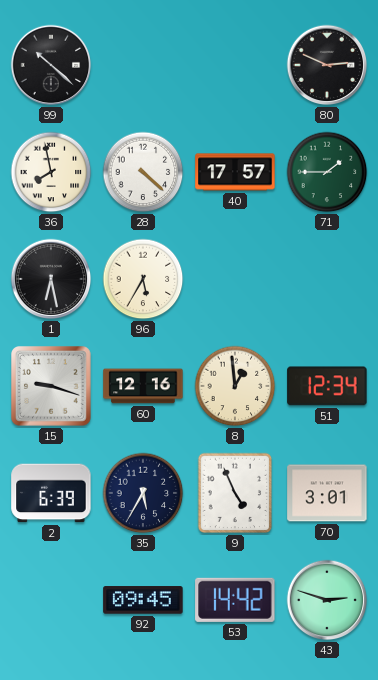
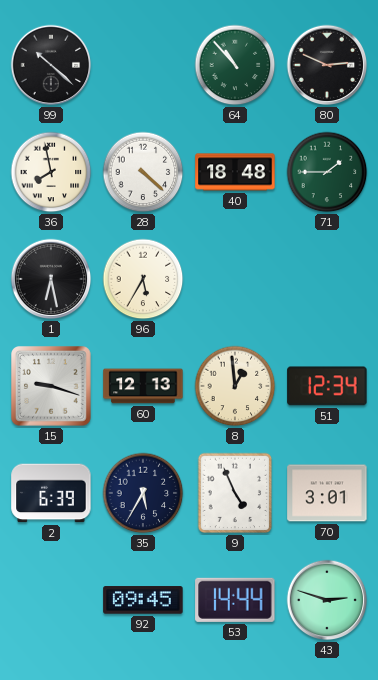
64: none -> 10:53
40: 17:57 -> 18:48
60: 12:16 -> 12:13
53: 14:42 -> 14:44
